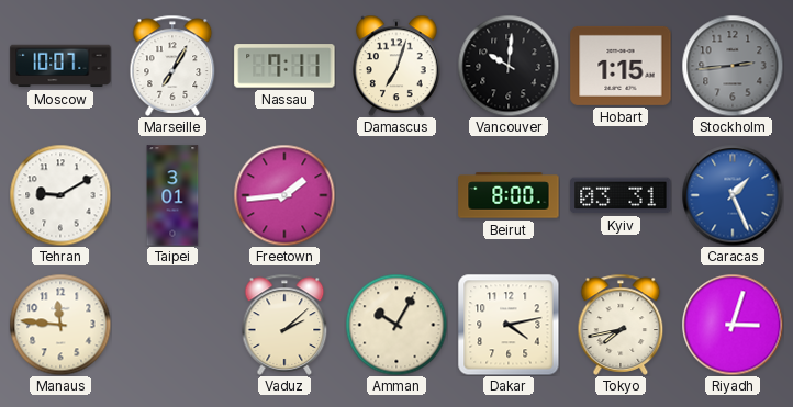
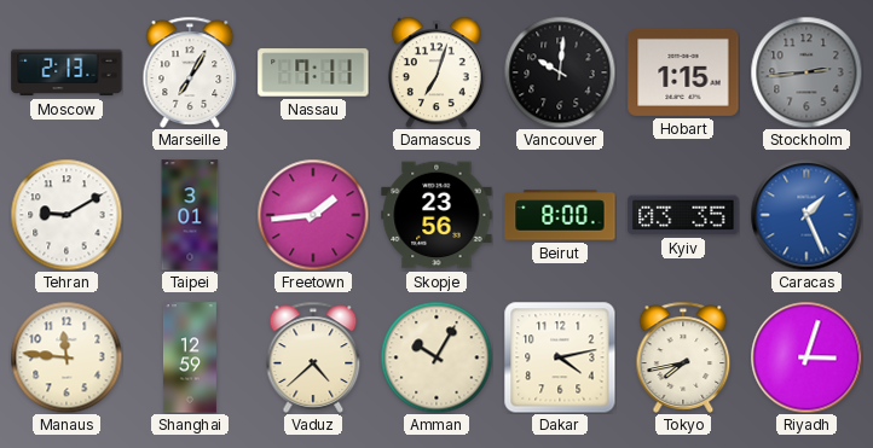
Moscow: 10:07 -> 2:13
Skopje: none -> 23:56
Kyiv: 03:31 -> 03:35
Shanghai: none -> 12:59
Vaduz: 2:08 -> 4:38
